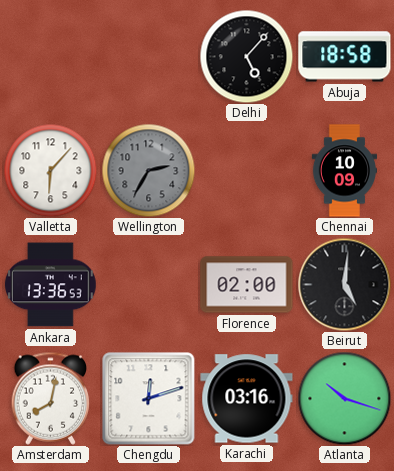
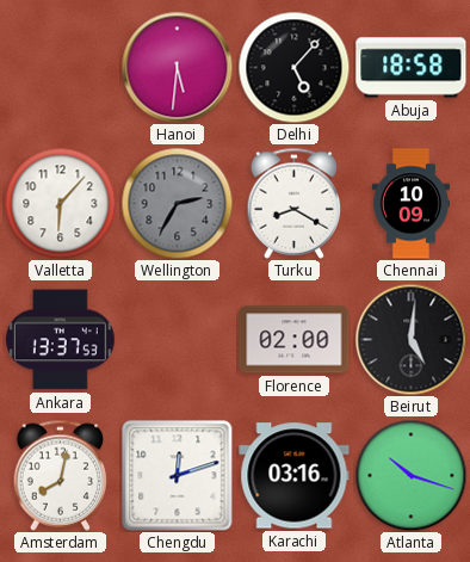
Hanoi: none -> 5:31
Turku: none -> 8:20
Ankara: 13:36 -> 13:37
